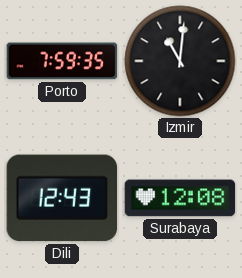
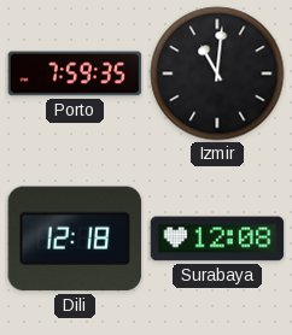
Dili: 12:43 -> 12:18
